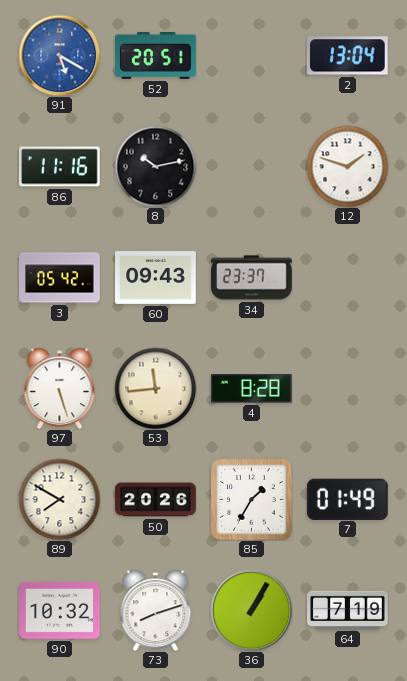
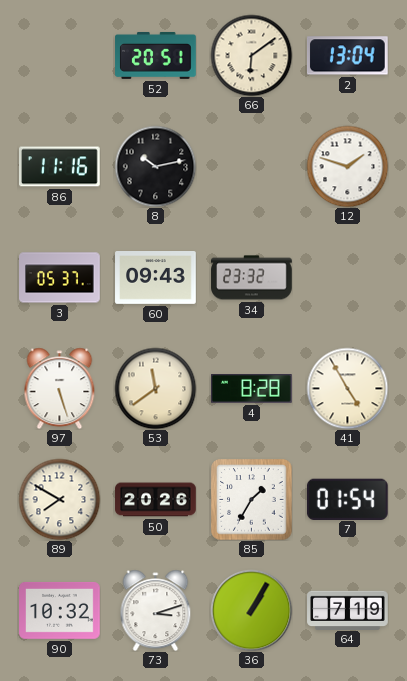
91: 5:20 -> none
66: none -> 6:09
3: 05:42 -> 05:37
34: 23:37 -> 23:32
53: 11:44 -> 11:39
41: none -> 4:55
7: 01:49 -> 01:54
73: 8:12 -> 3:12
